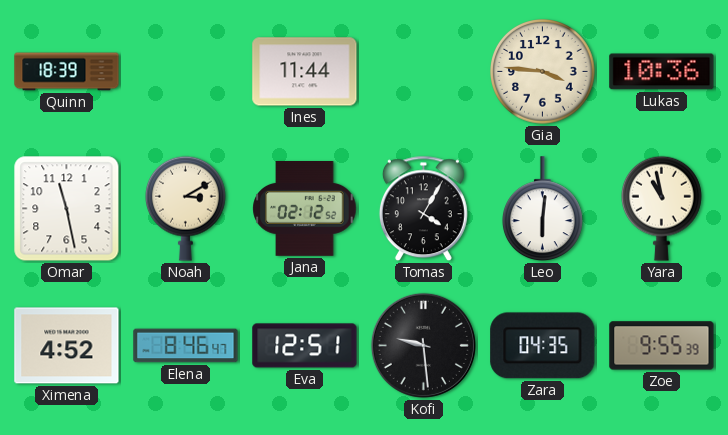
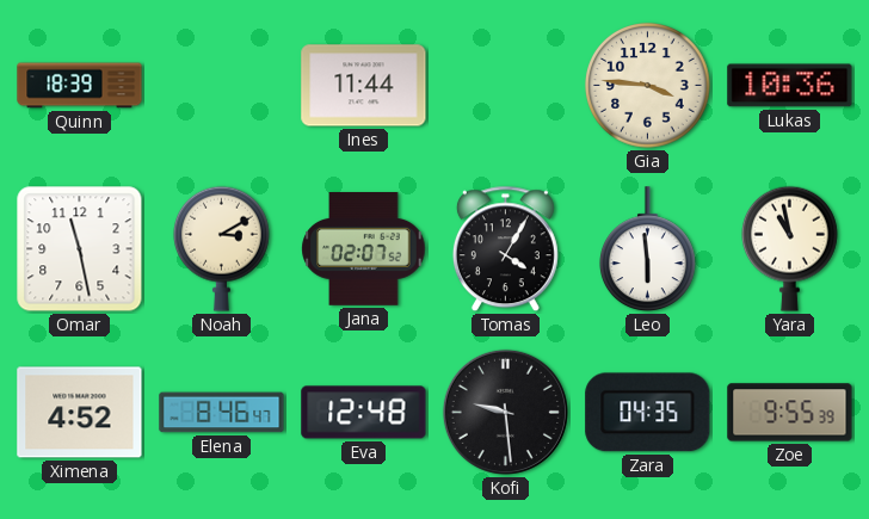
Jana: 02:12 -> 02:07
Leo: 6:01 -> 5:59
Eva: 12:51 -> 12:48
